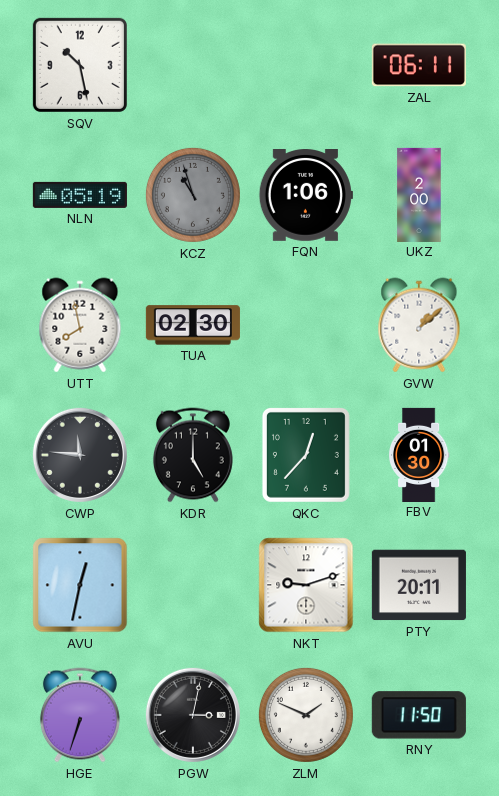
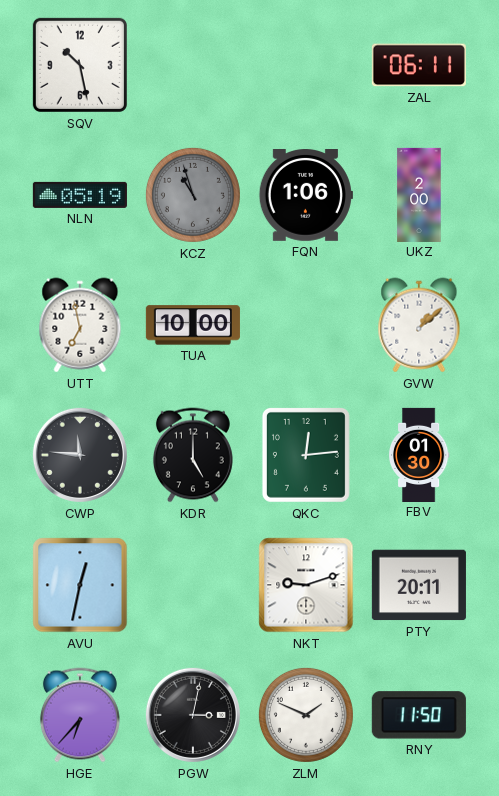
UTT: 7:58 -> 6:58
TUA: 02:30 -> 10:00
QKC: 12:37 -> 12:14
HGE: 6:33 -> 6:37
